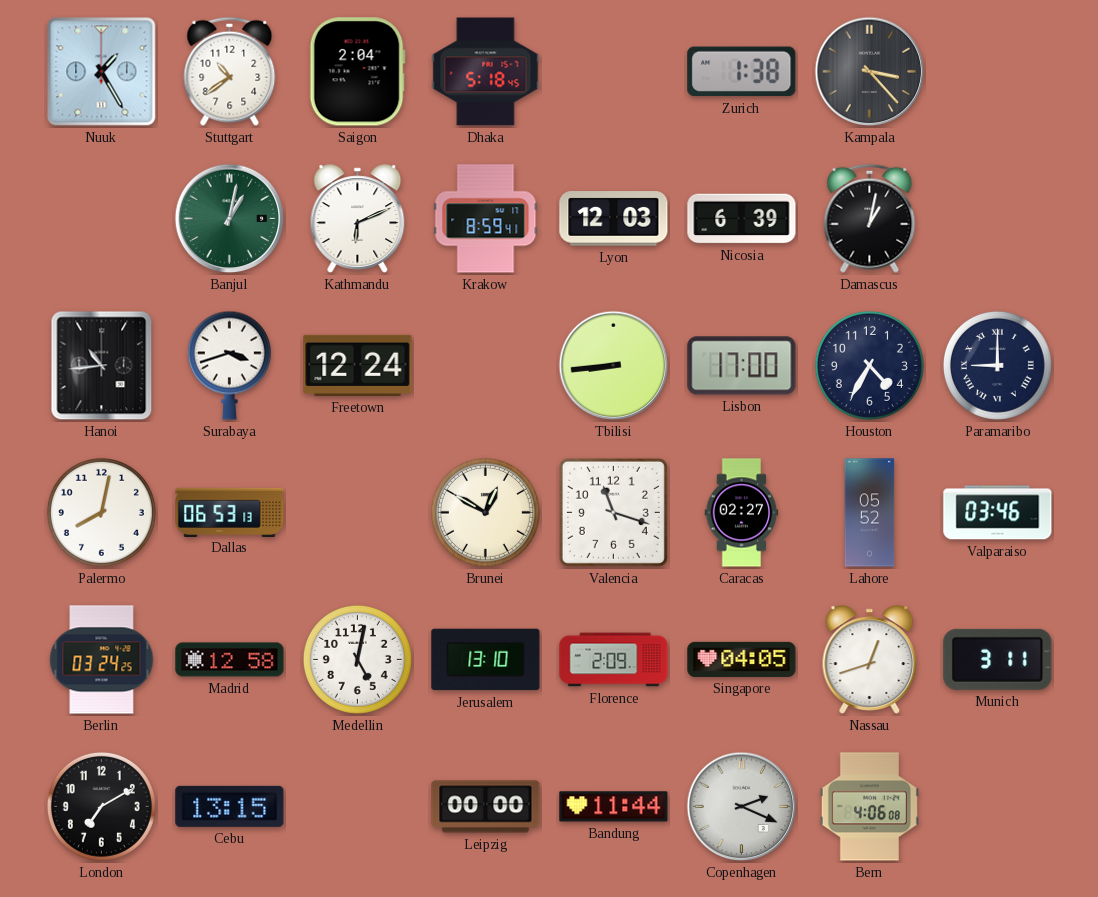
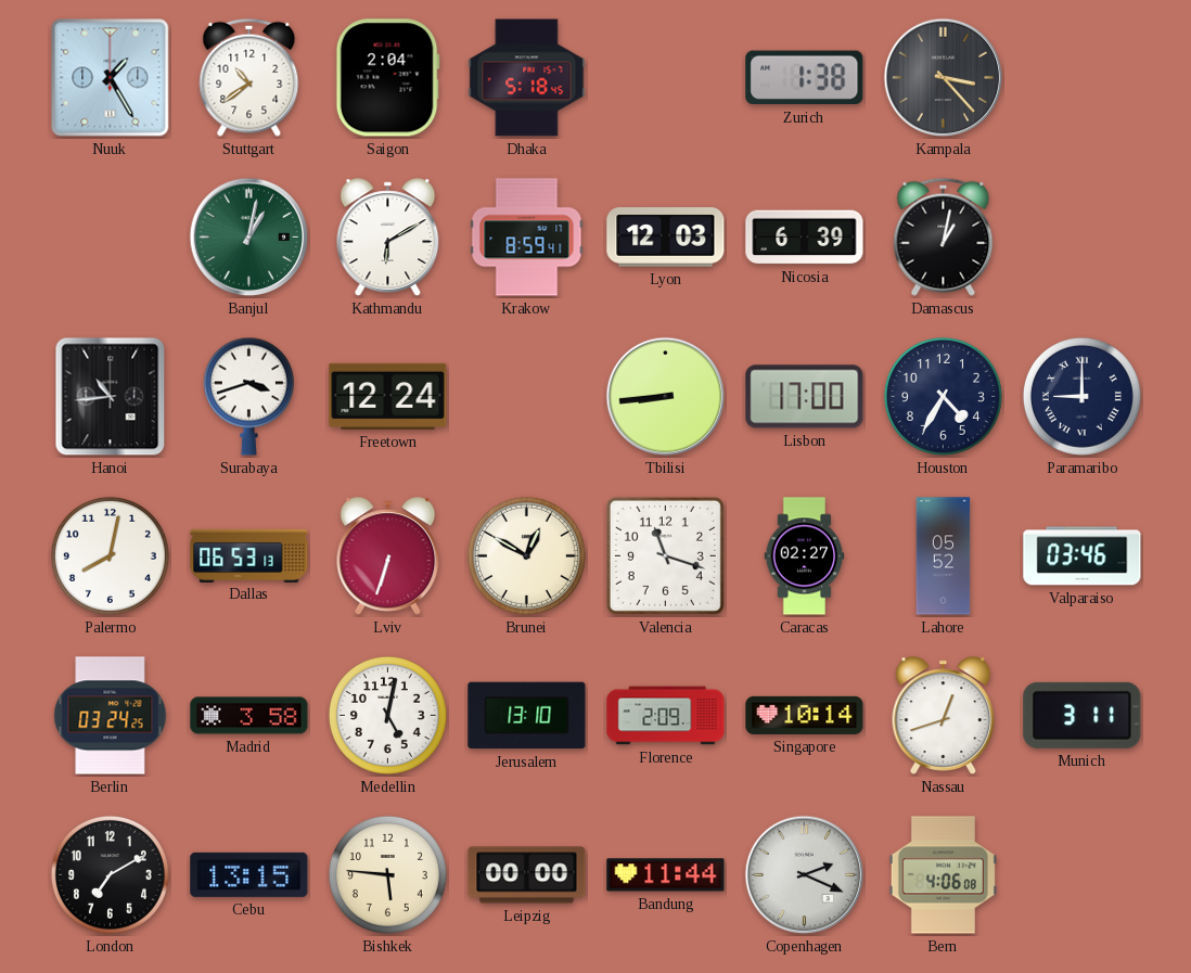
Kathmandu: 6:11 -> 6:10
Lviv: none -> 6:33
Madrid: 12:58 -> 3:58
Singapore: 04:05 -> 10:14
Bishkek: none -> 5:46
